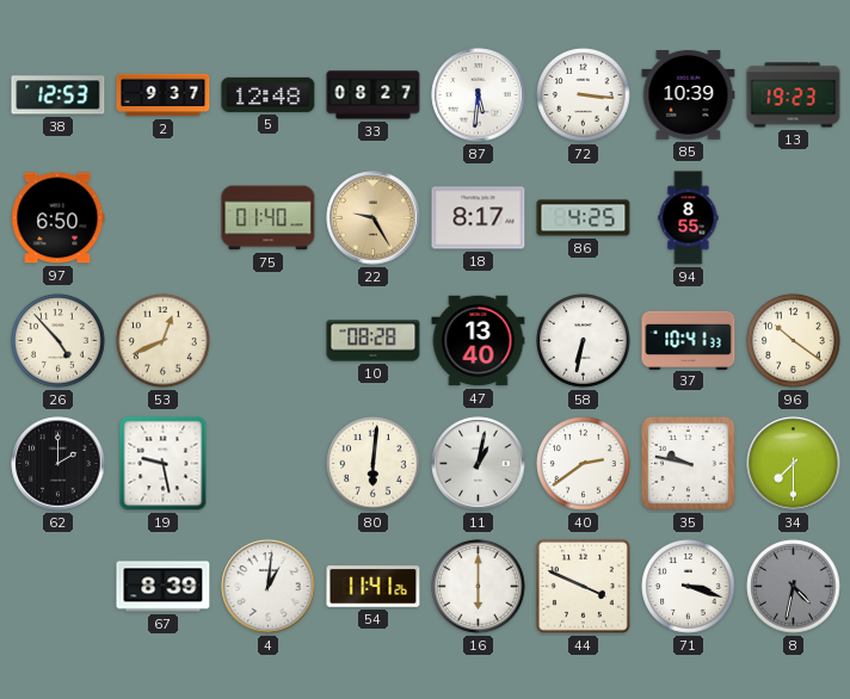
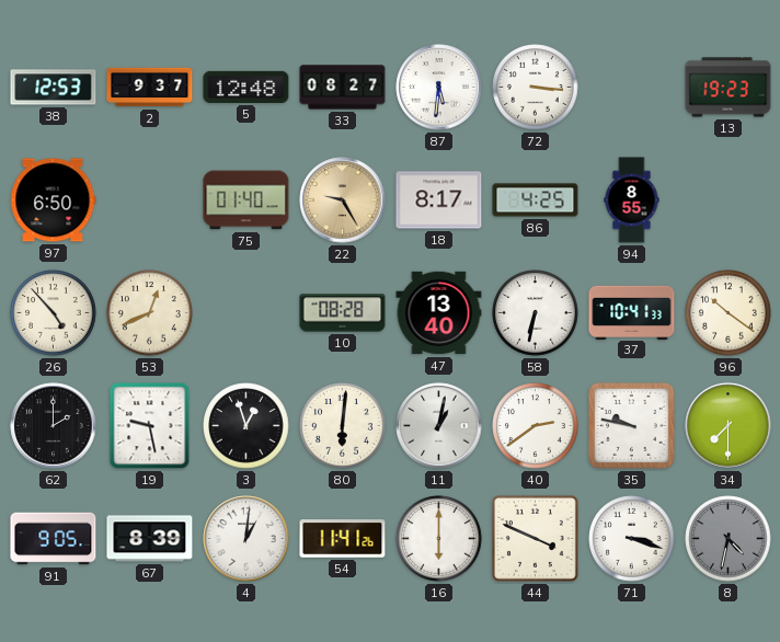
85: 10:39 -> none
3: none -> 12:57
91: none -> 9:05
